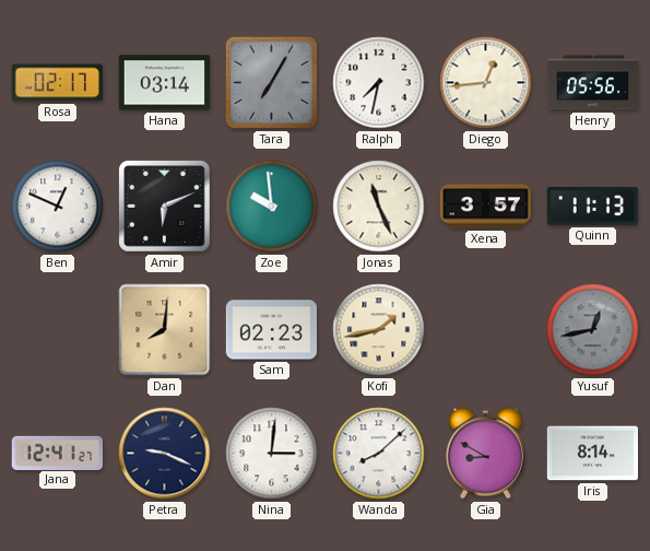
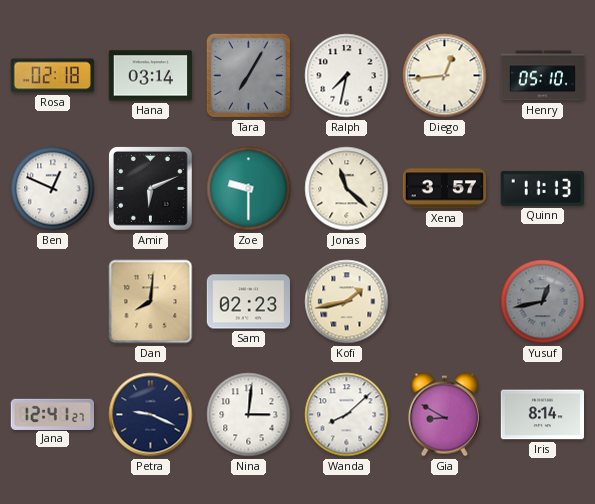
Rosa: 02:17 -> 02:18
Henry: 05:56 -> 05:10
Zoe: 9:59 -> 9:30
Jonas: 11:26 -> 11:22
